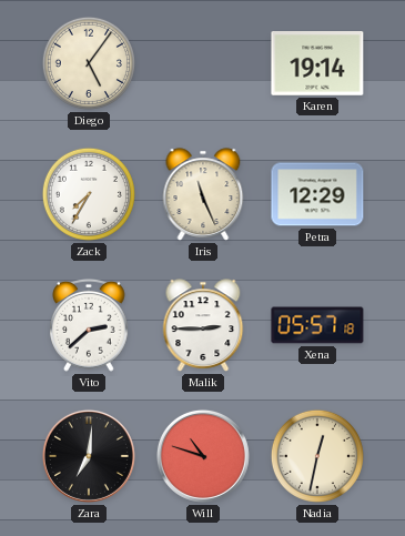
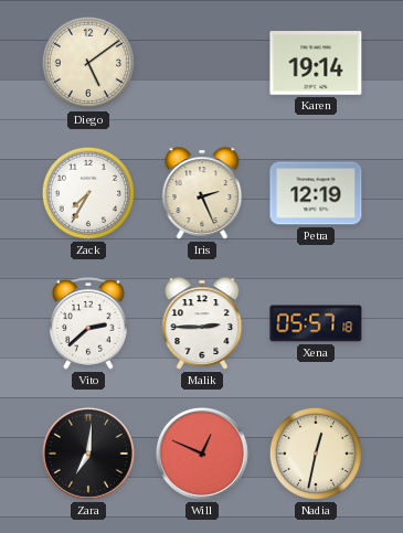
Diego: 5:06 -> 5:09
Iris: 11:26 -> 2:26
Petra: 12:29 -> 12:19
Will: 10:48 -> 12:49
